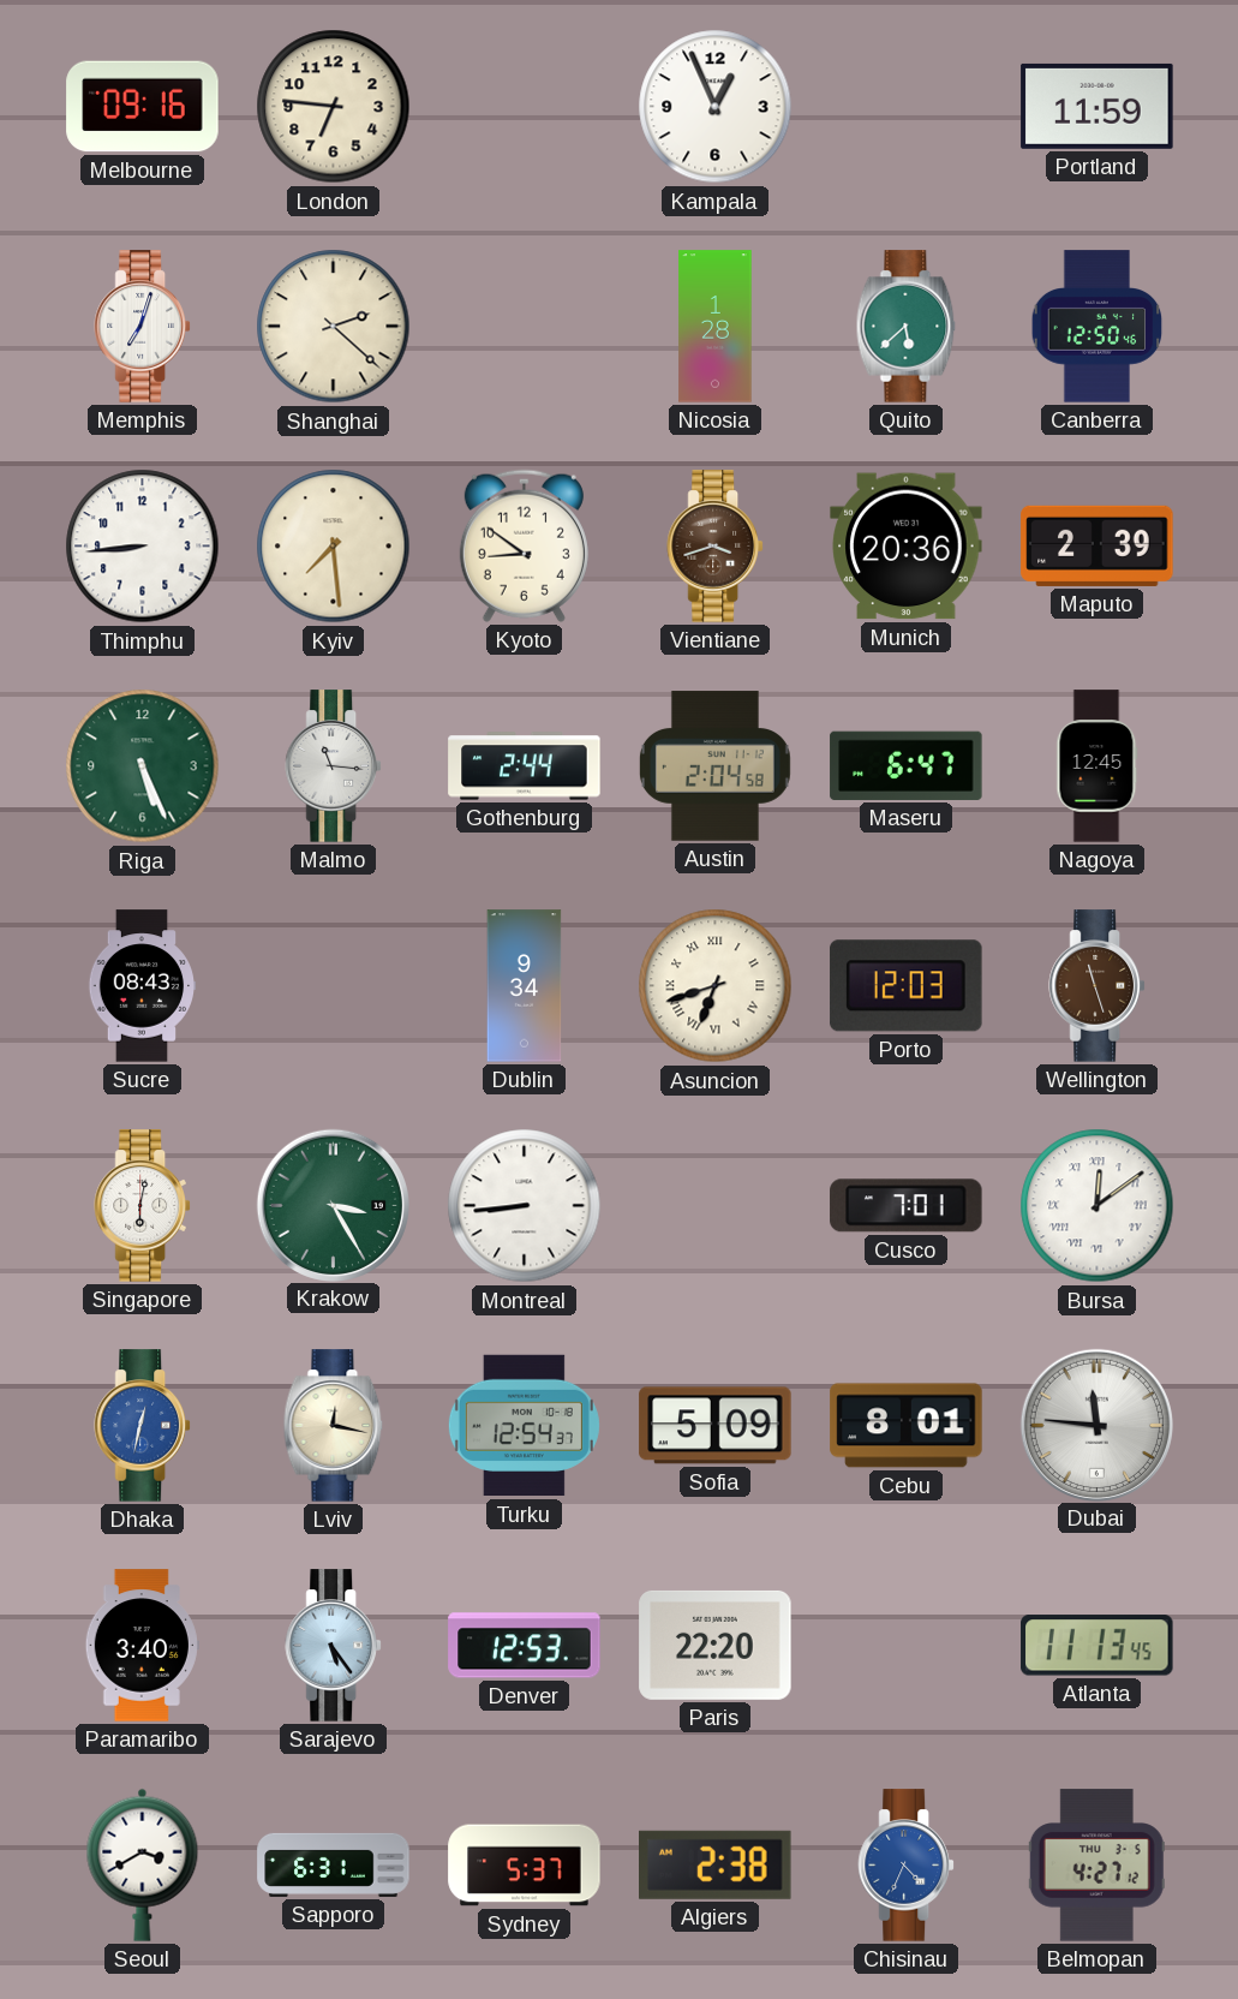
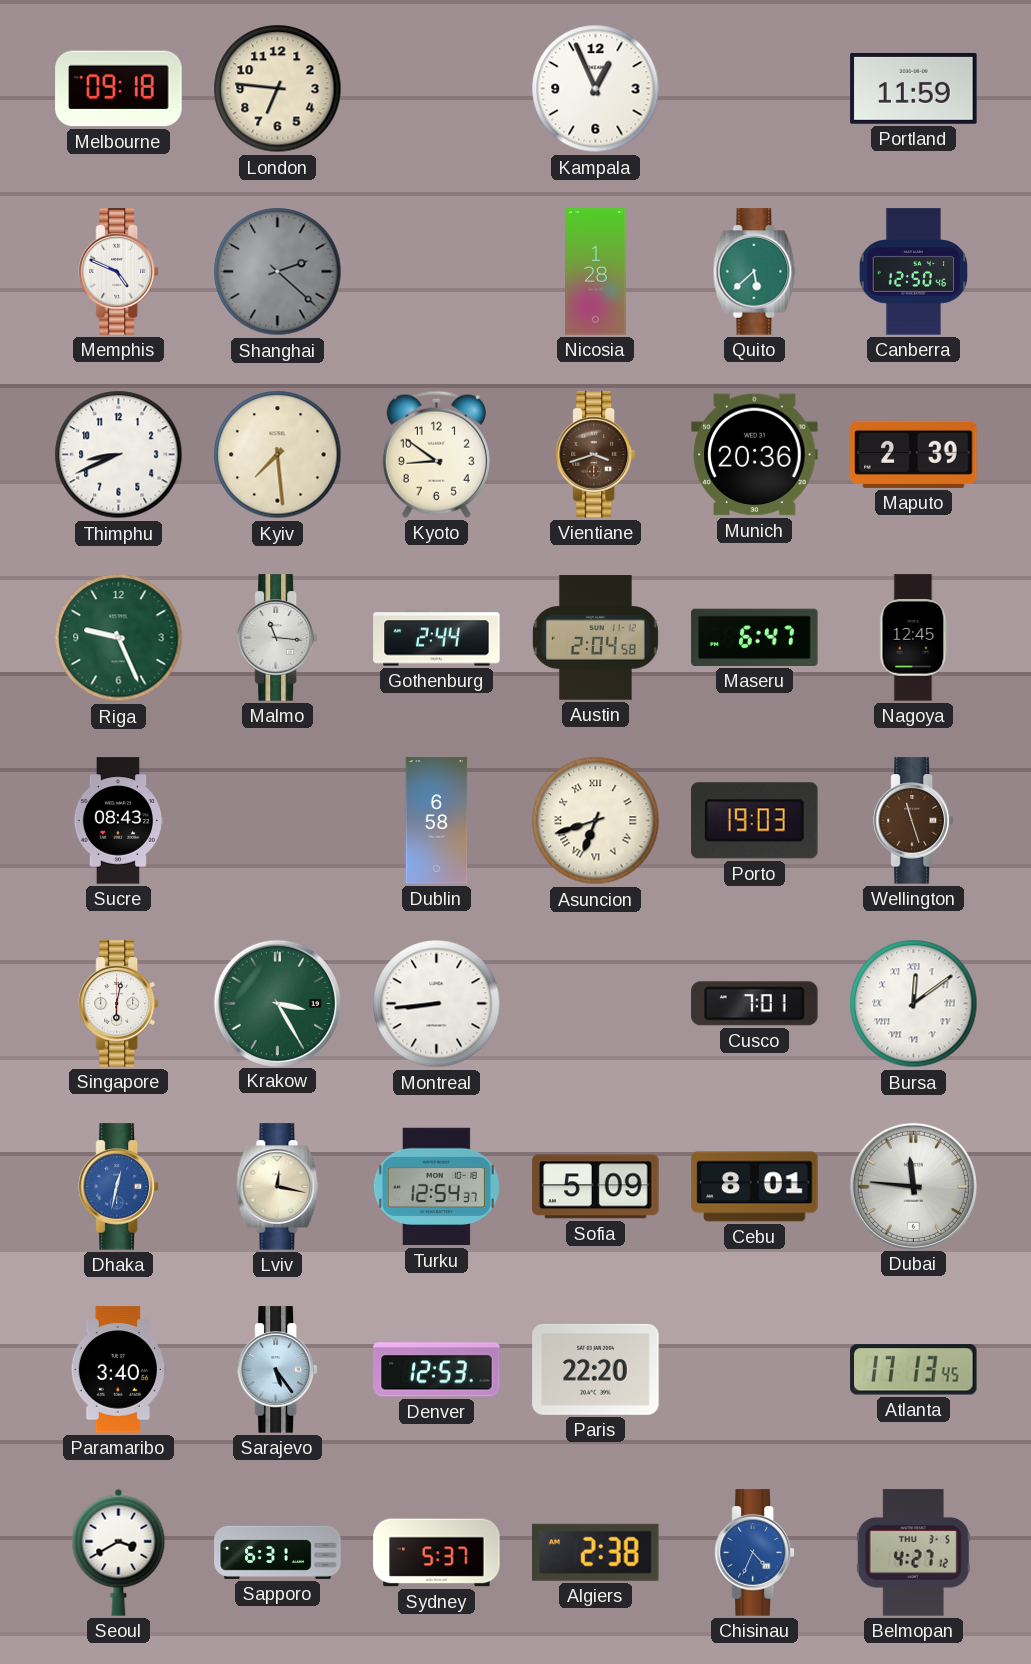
Melbourne: 09:16 -> 09:18
Memphis: 7:03 -> 4:49
Shanghai dial: cream -> grey
Thimphu: 8:44 -> 8:41
Riga: 5:26 -> 9:26
Dublin: 9:34 -> 6:58
Porto: 12:03 -> 19:03
Atlanta: 11:13 -> 17:13
